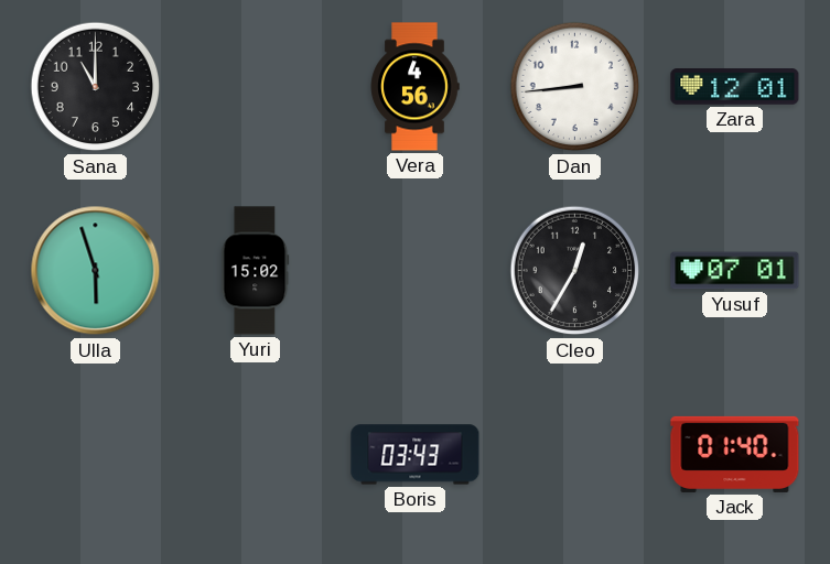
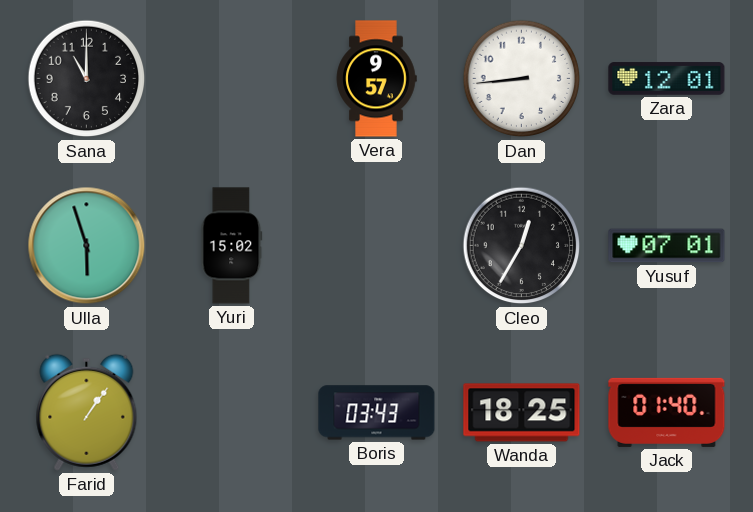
Vera: 4:56 -> 9:57
Farid: none -> 1:06
Wanda: none -> 18:25
